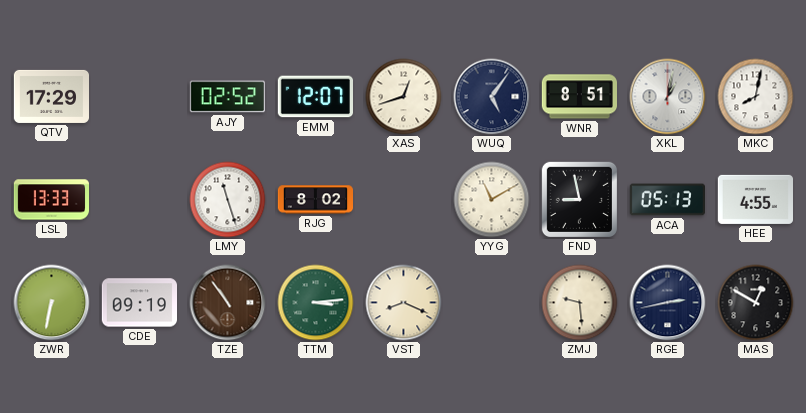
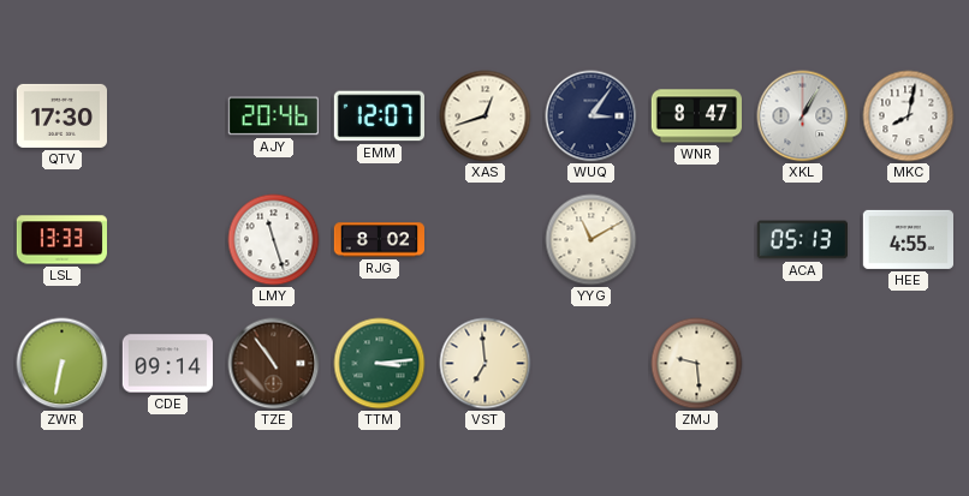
QTV: 17:29 -> 17:30
AJY: 02:52 -> 20:46
WUQ: 5:06 -> 3:06
WNR: 8:51 -> 8:47
XKL: 1:02 -> 1:05
FND: 8:58 -> none
CDE: 09:19 -> 09:14
VST: 8:19 -> 6:59
RGE: 2:43 -> none
MAS: 12:50 -> none
